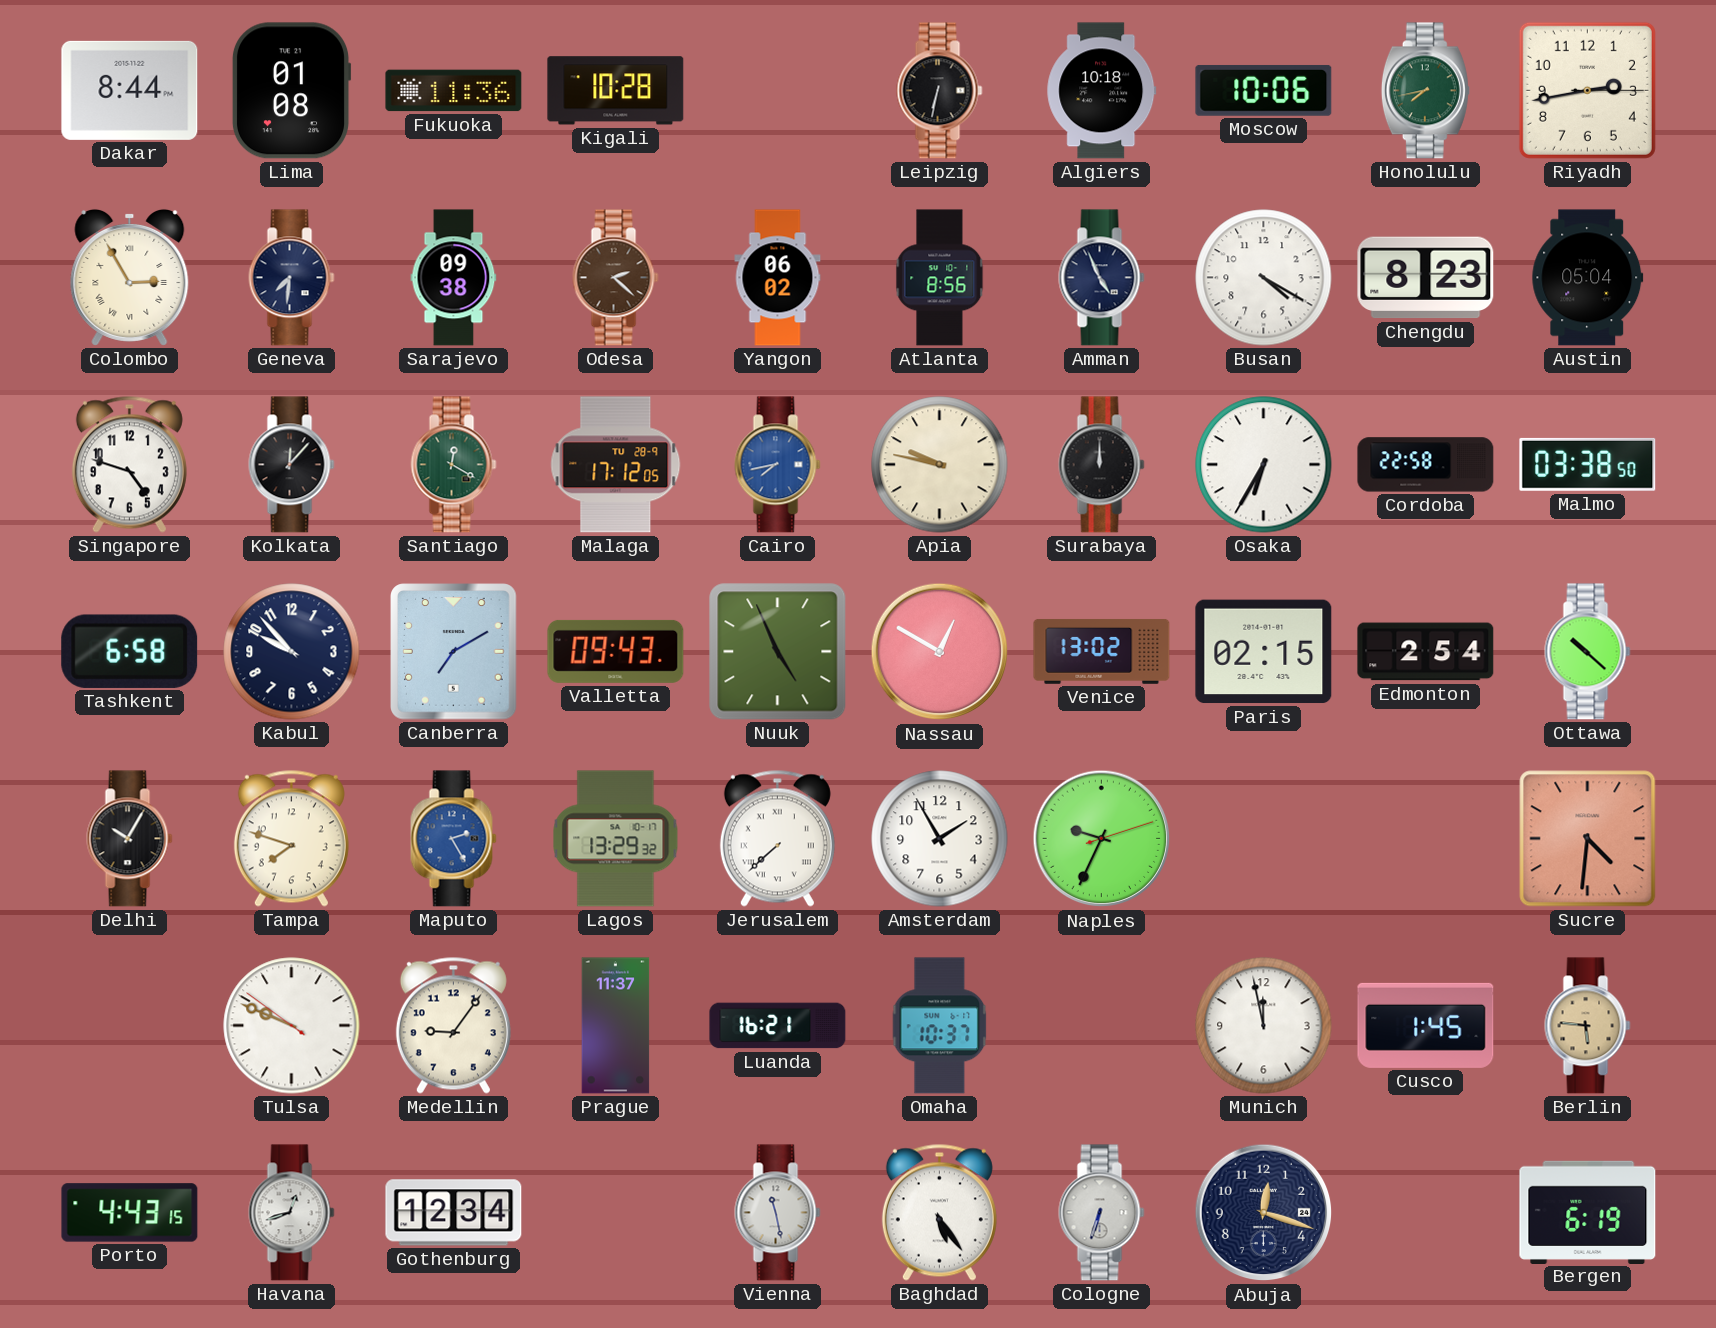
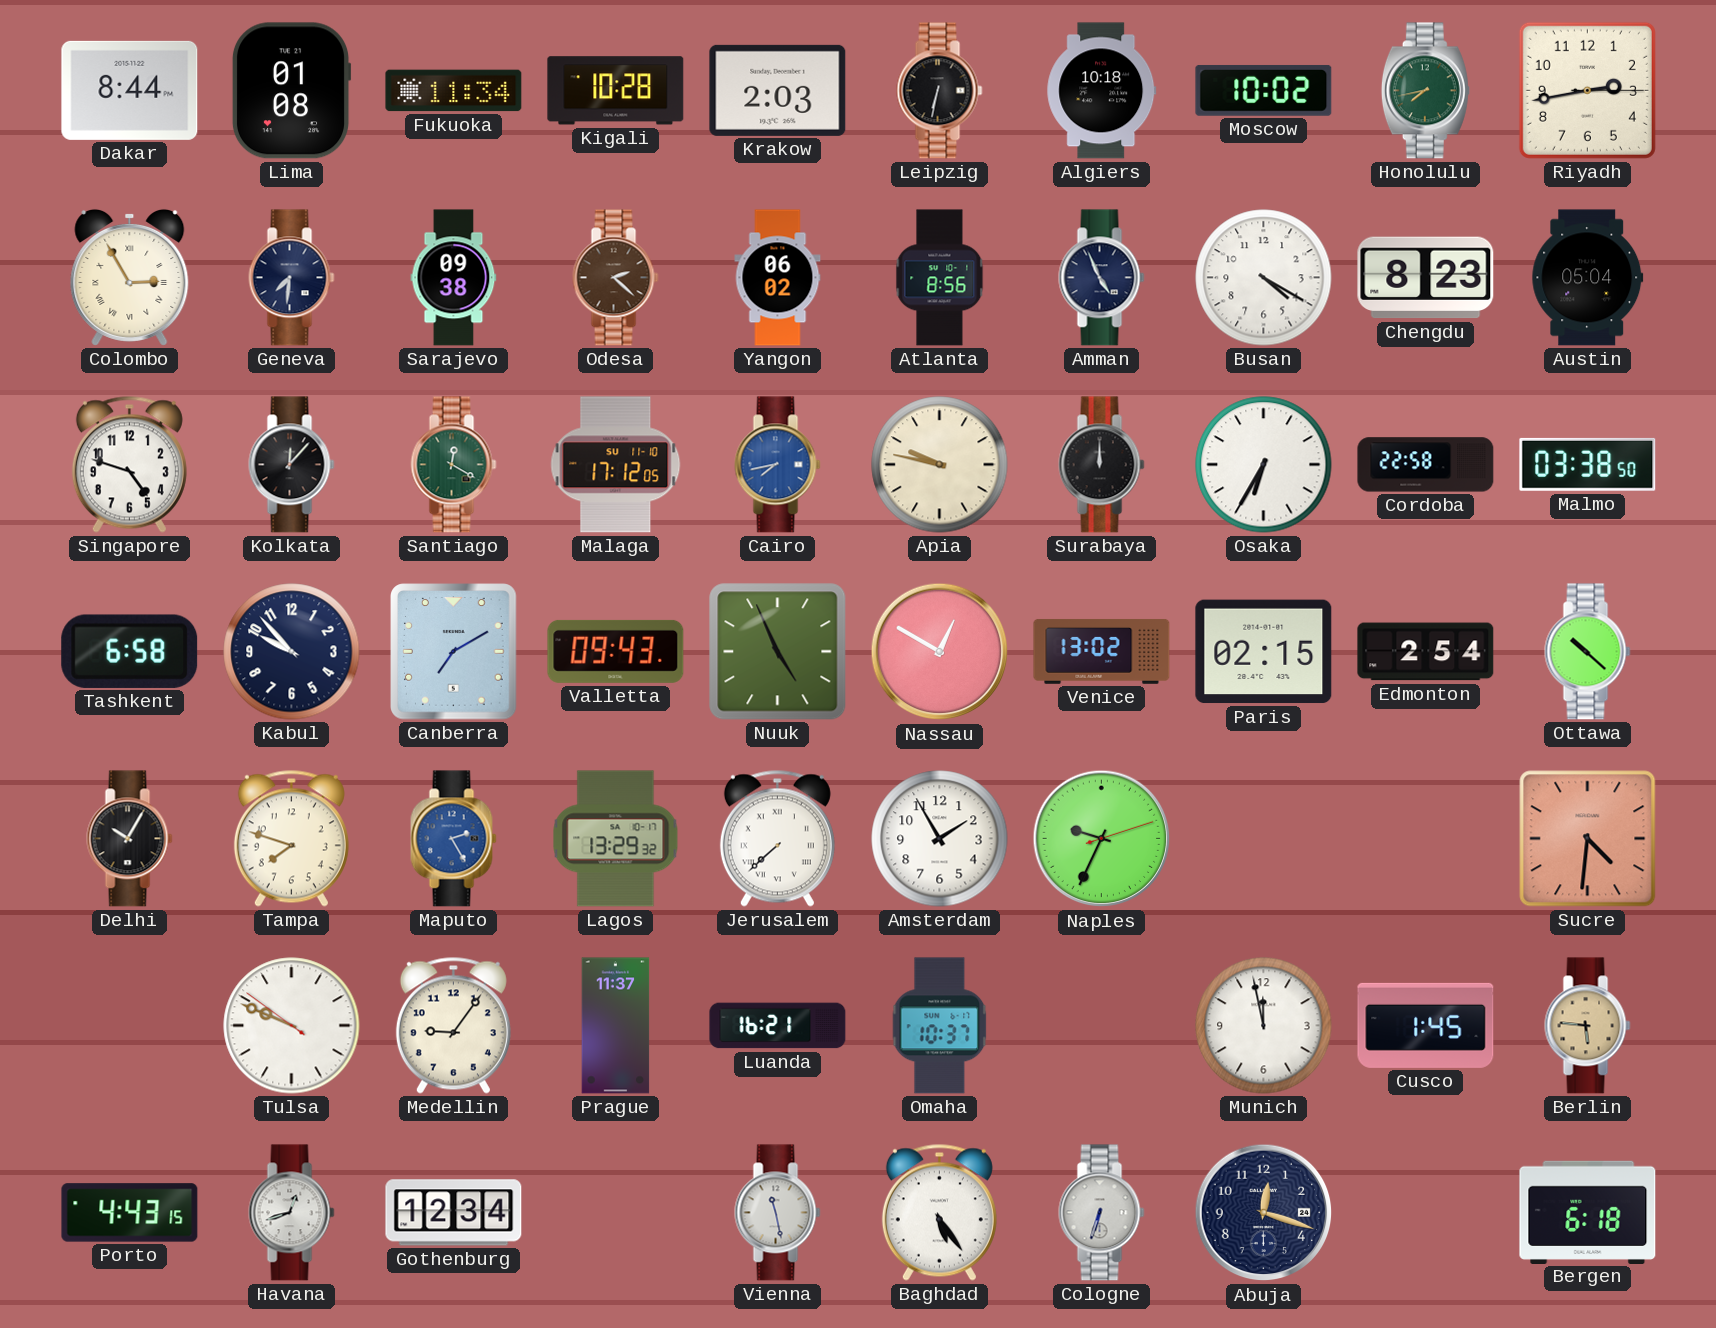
Fukuoka: 11:36 -> 11:34
Krakow: none -> 2:03
Moscow: 10:06 -> 10:02
Malaga date: TU 28-9 -> SU 11-10
Bergen: 6:19 -> 6:18
